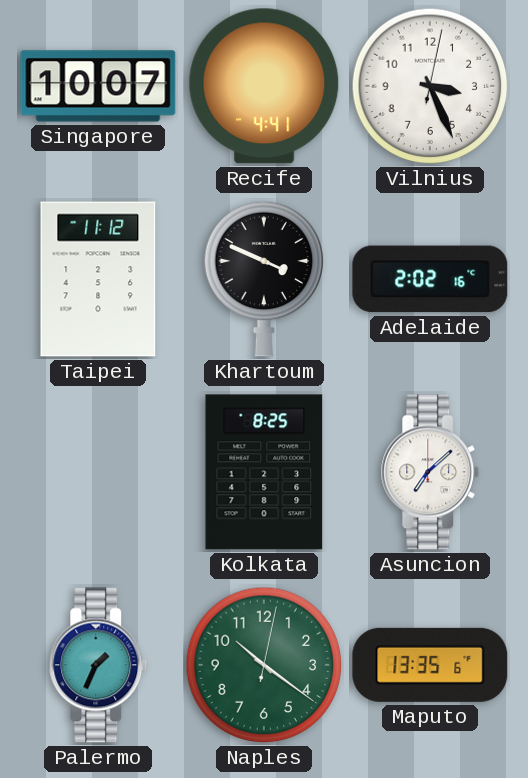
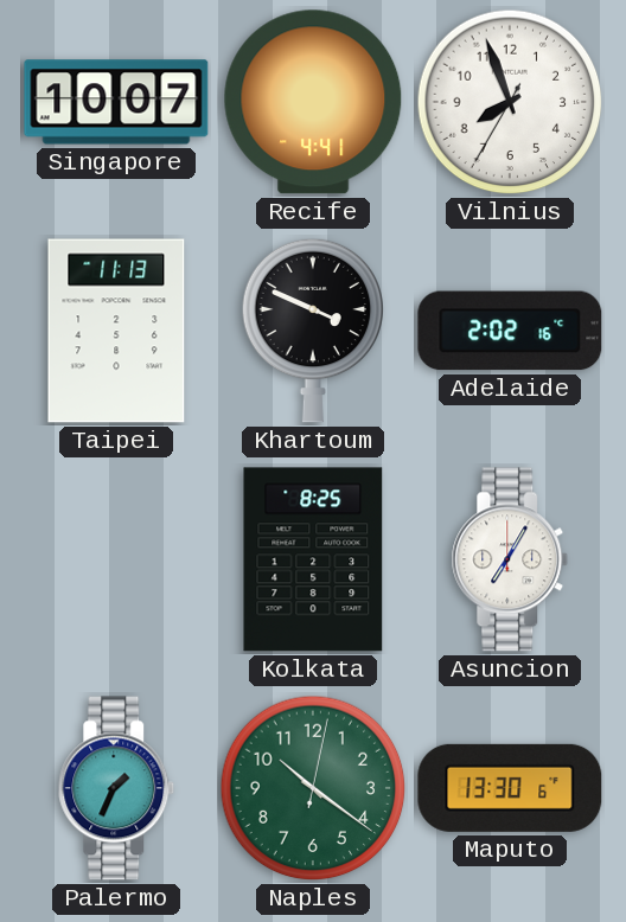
Vilnius: 3:26 -> 7:56
Taipei: 11:12 -> 11:13
Asuncion: 7:08 -> 7:05
Maputo: 13:35 -> 13:30
